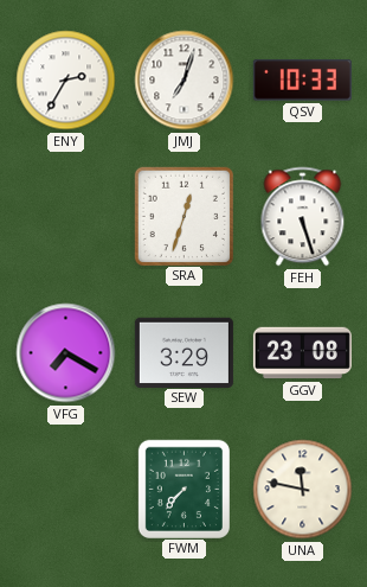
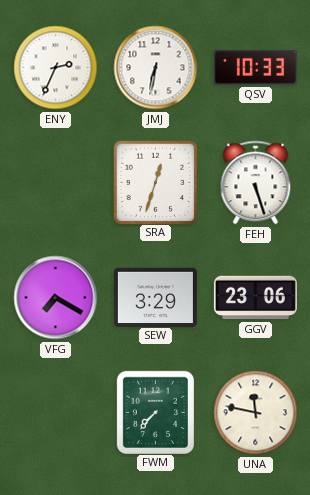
ENY: 2:35 -> 2:34
JMJ: 7:03 -> 6:32
GGV: 23:08 -> 23:06
